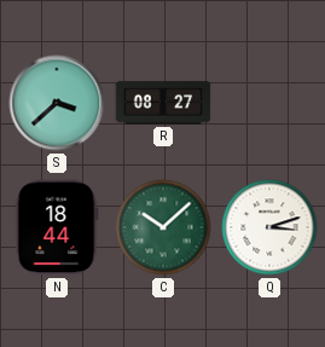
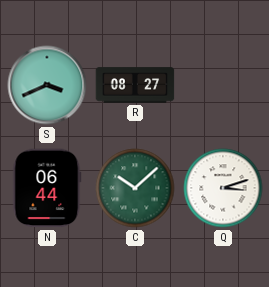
S: 3:38 -> 3:41
N: 18:44 -> 06:44
